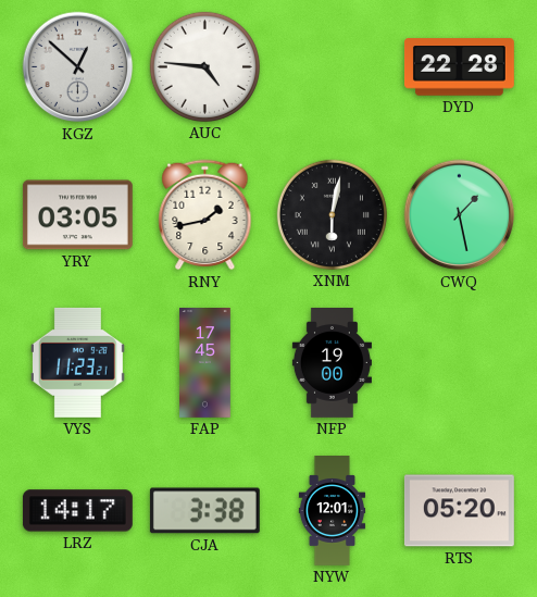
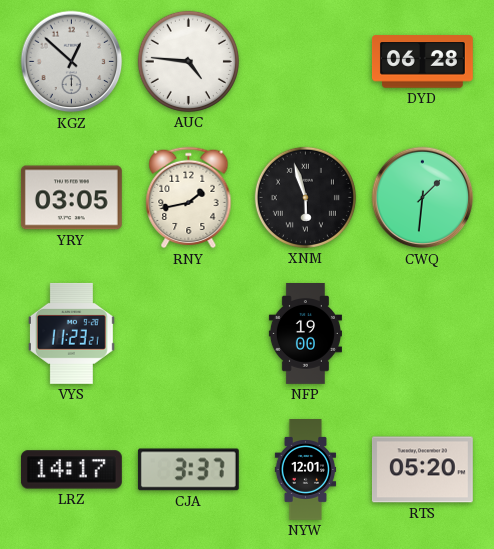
DYD: 22:28 -> 06:28
XNM: 6:02 -> 5:57
CWQ: 1:28 -> 1:31
FAP: 17:45 -> none
CJA: 3:38 -> 3:37
